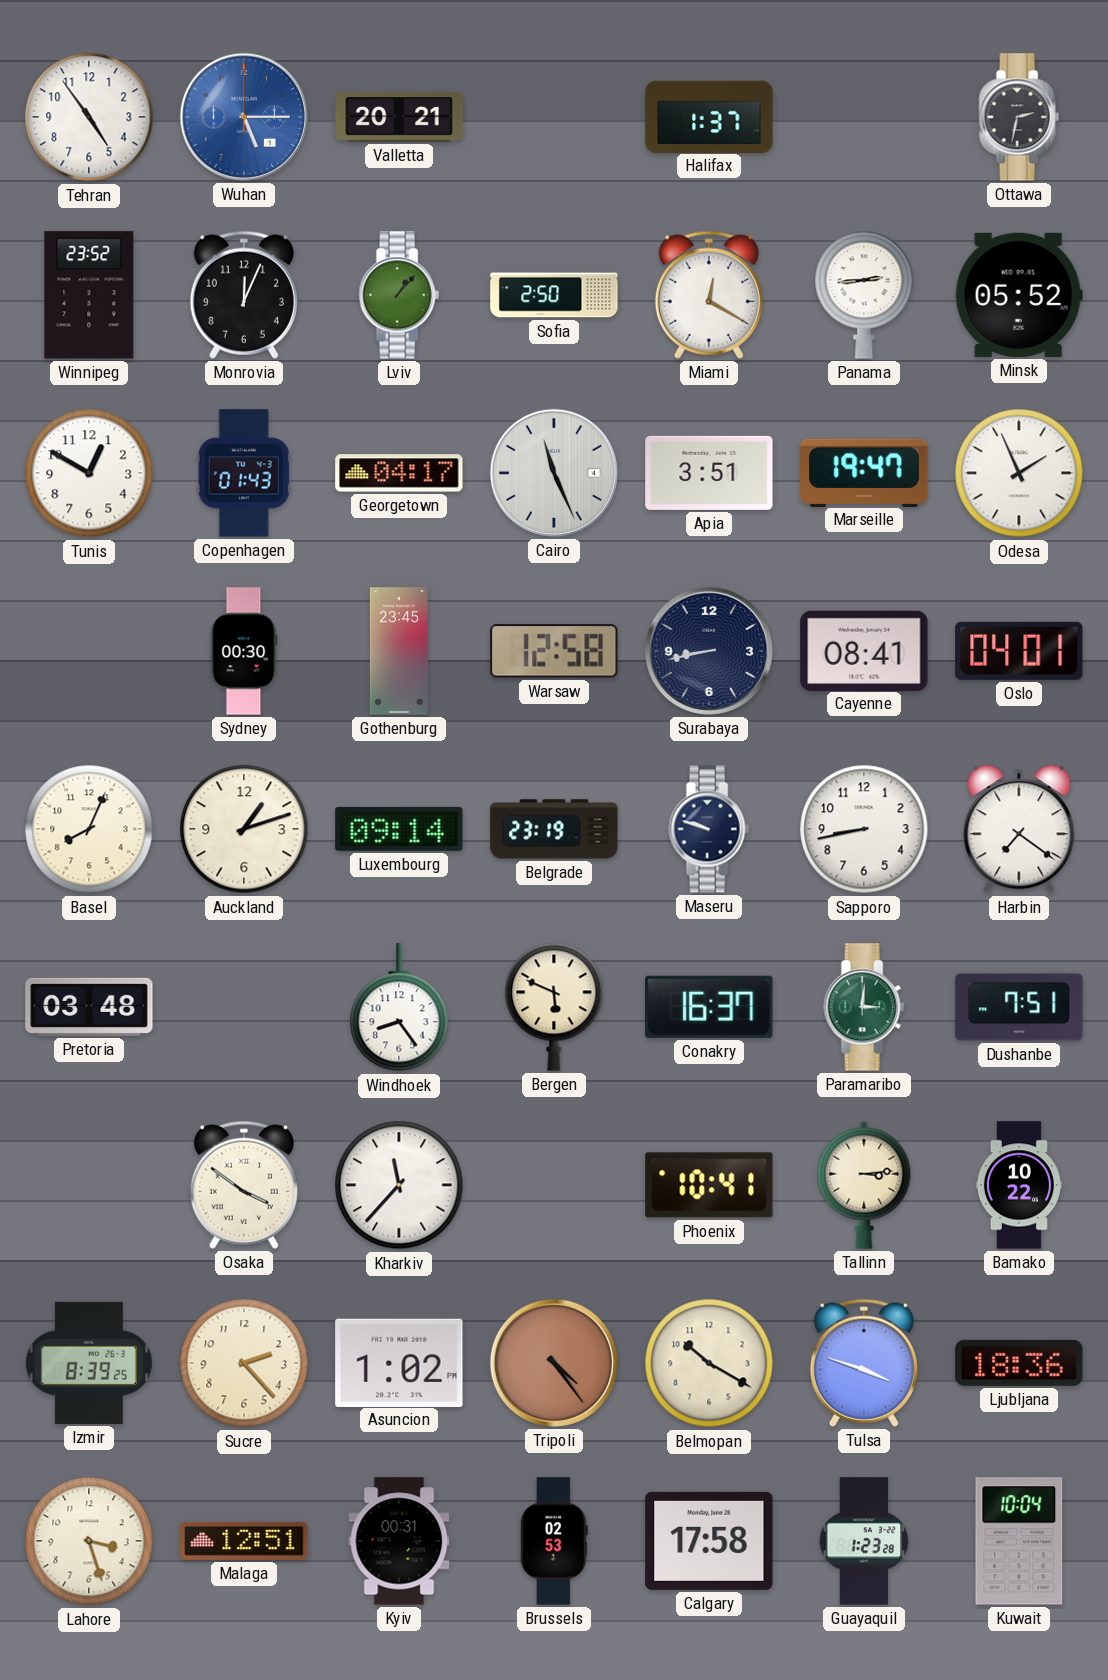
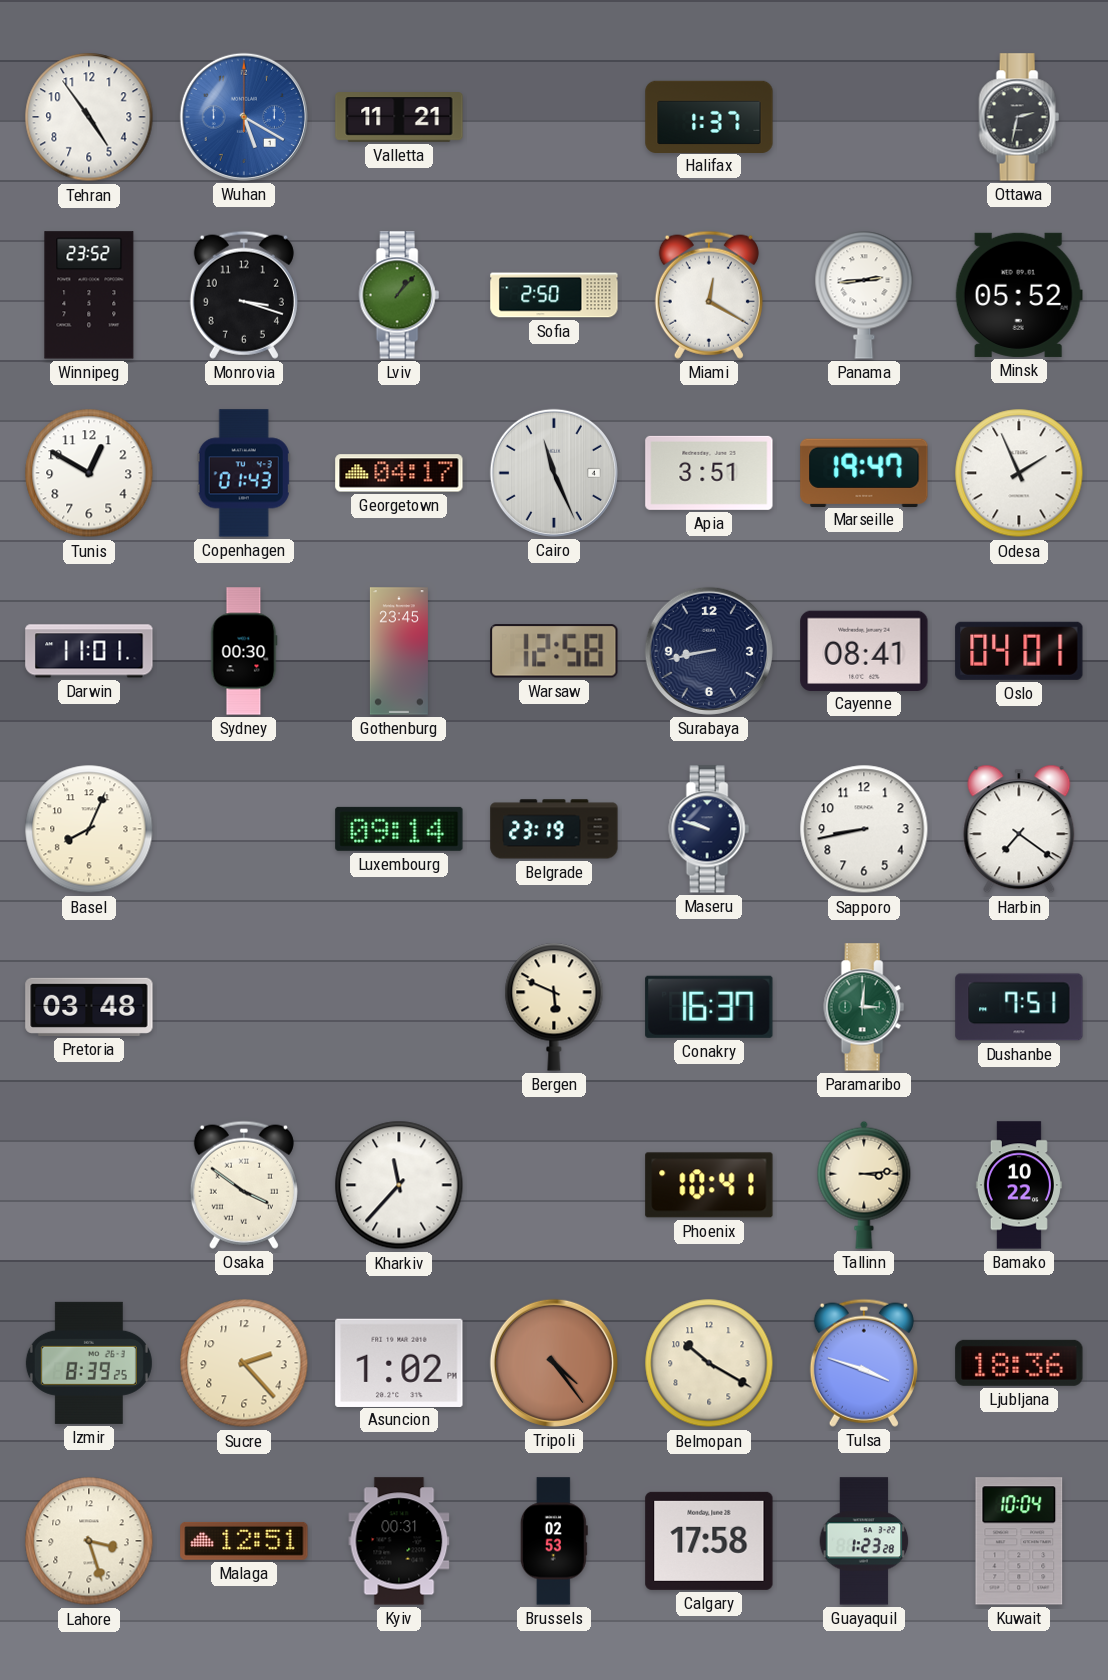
Wuhan: 5:15 -> 5:20
Valletta: 20:21 -> 11:21
Monrovia: 12:04 -> 3:18
Darwin: none -> 11:01
Auckland: 1:12 -> none
Windhoek: 8:24 -> none
